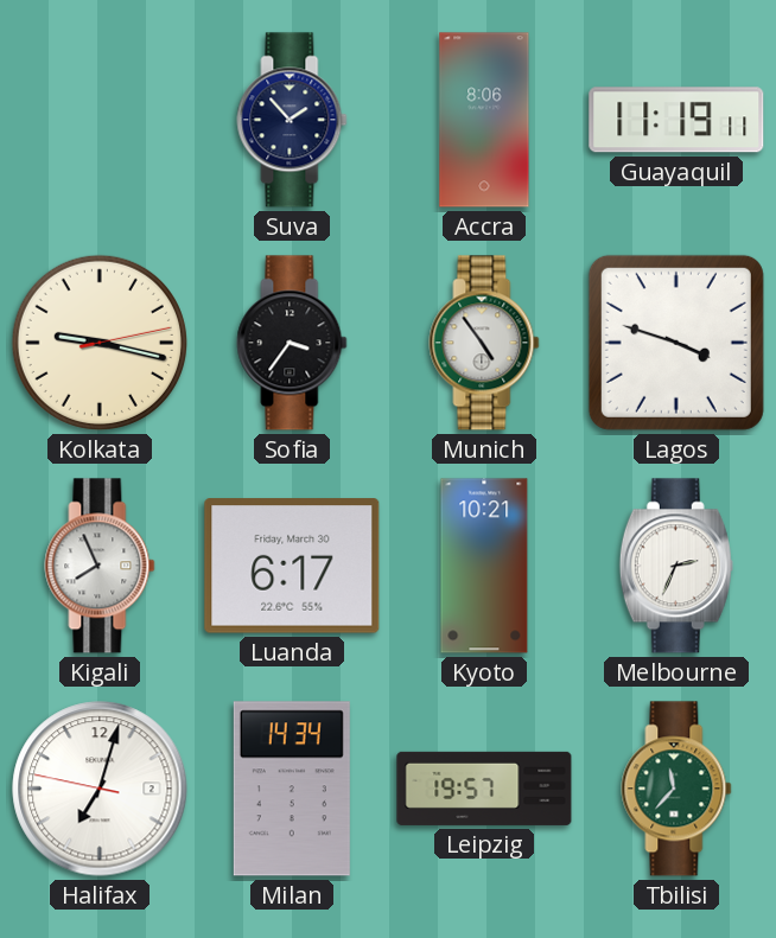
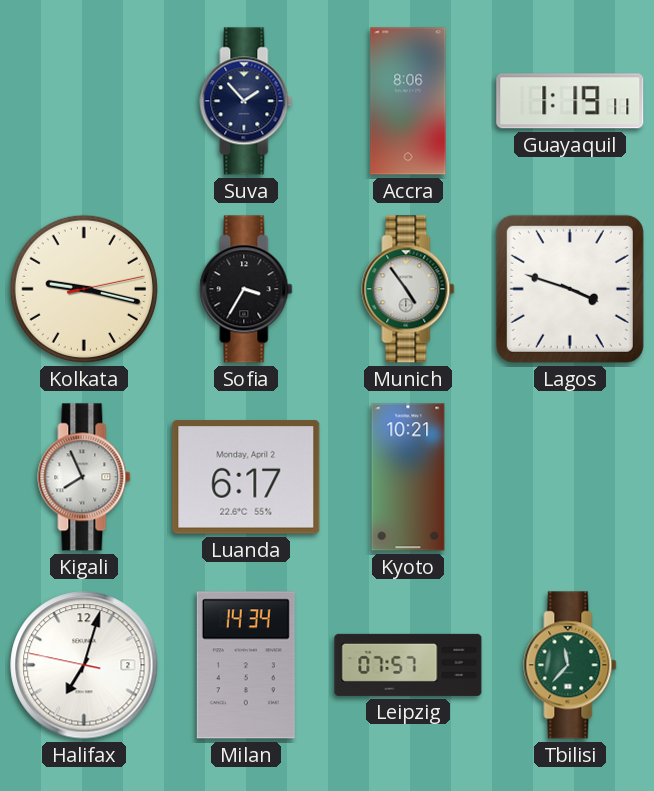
Guayaquil: 11:19 -> 1:19
Sofia: 3:36 -> 3:35
Luanda date: Friday, March 30 -> Monday, April 2
Melbourne: 2:34 -> none
Leipzig: 19:57 -> 07:57
